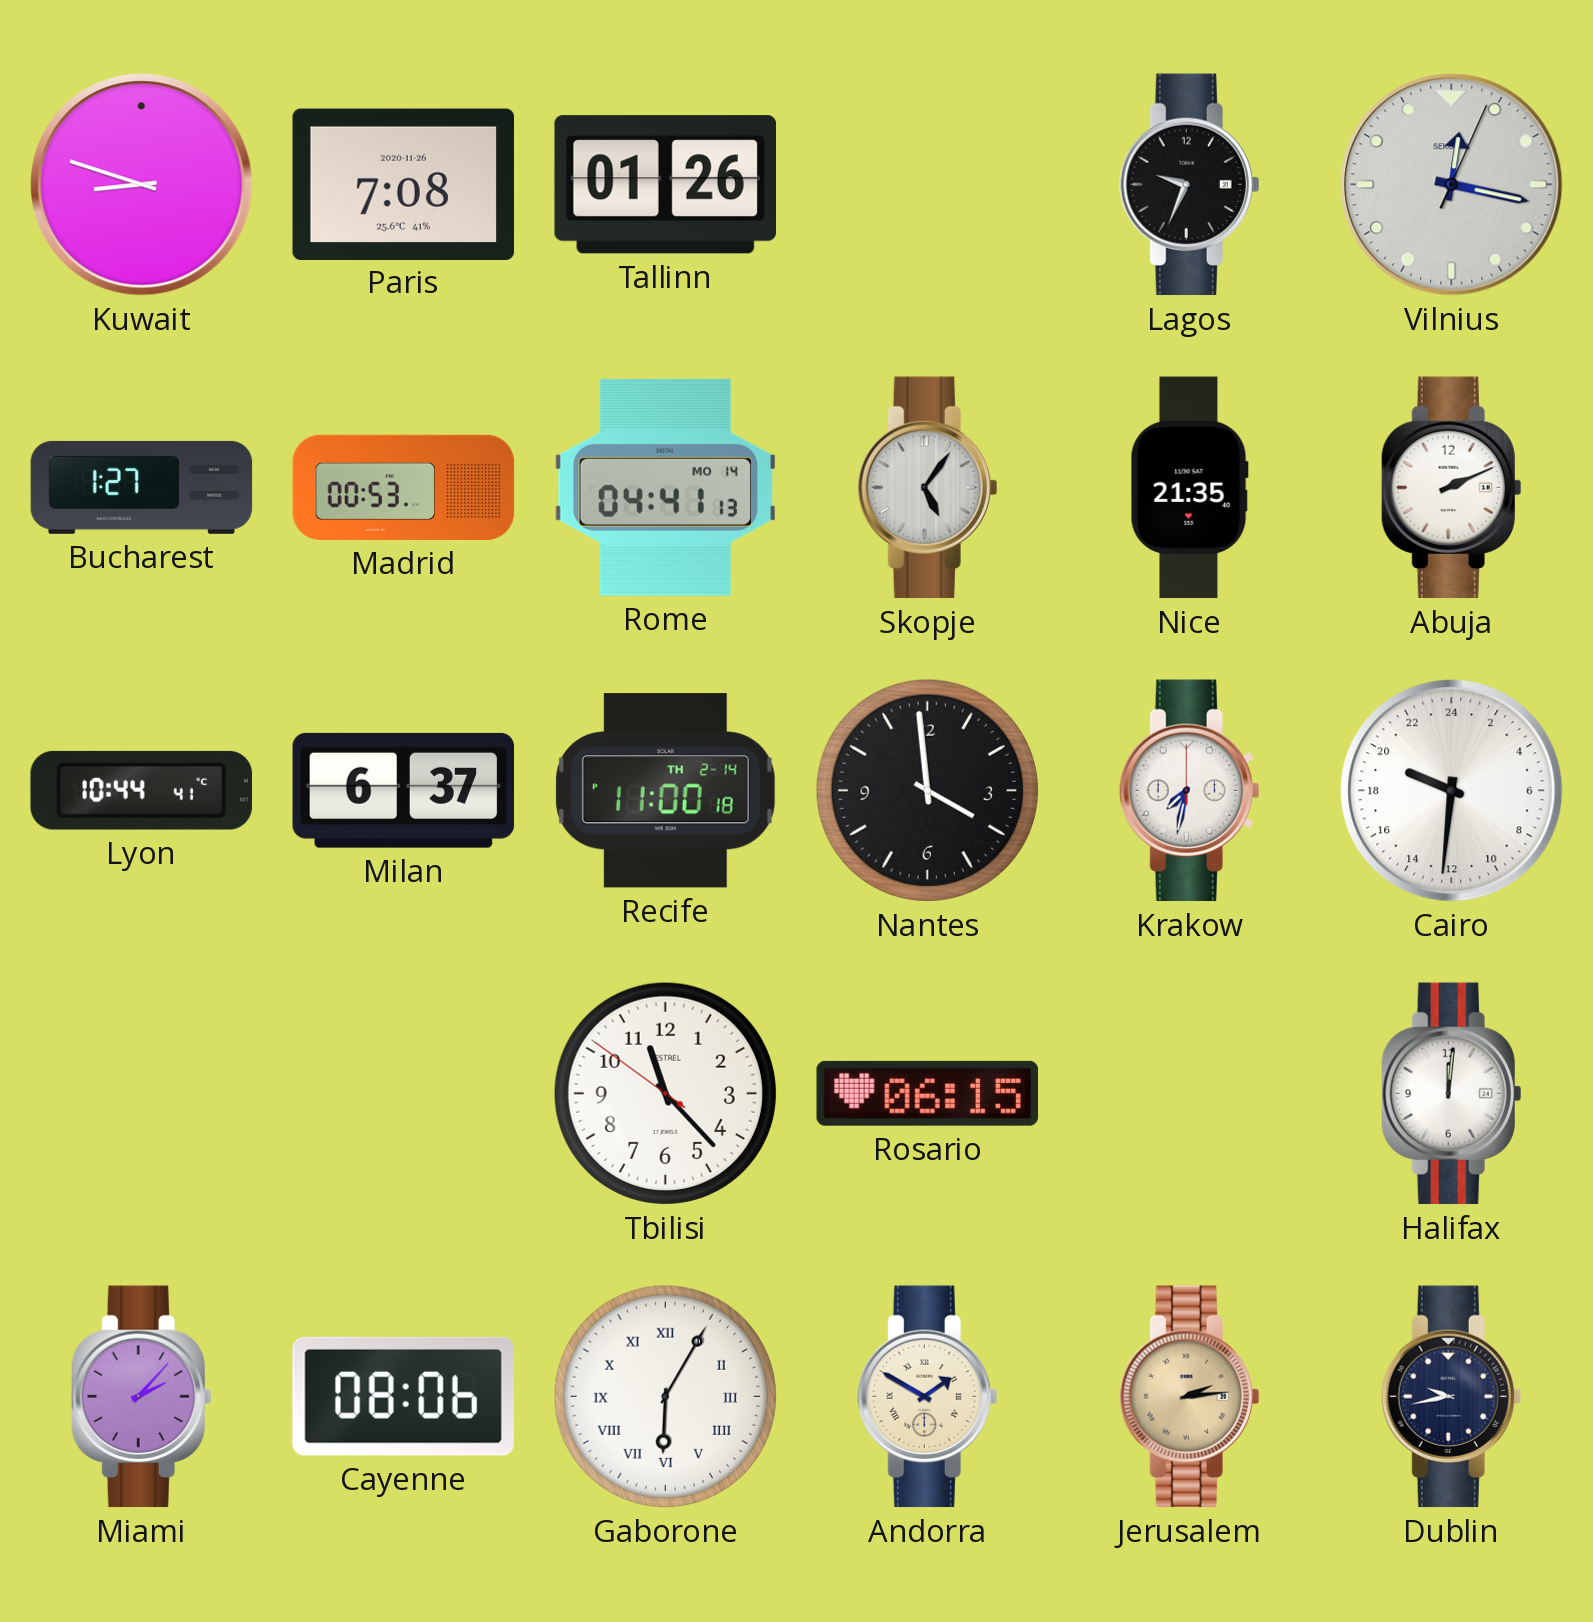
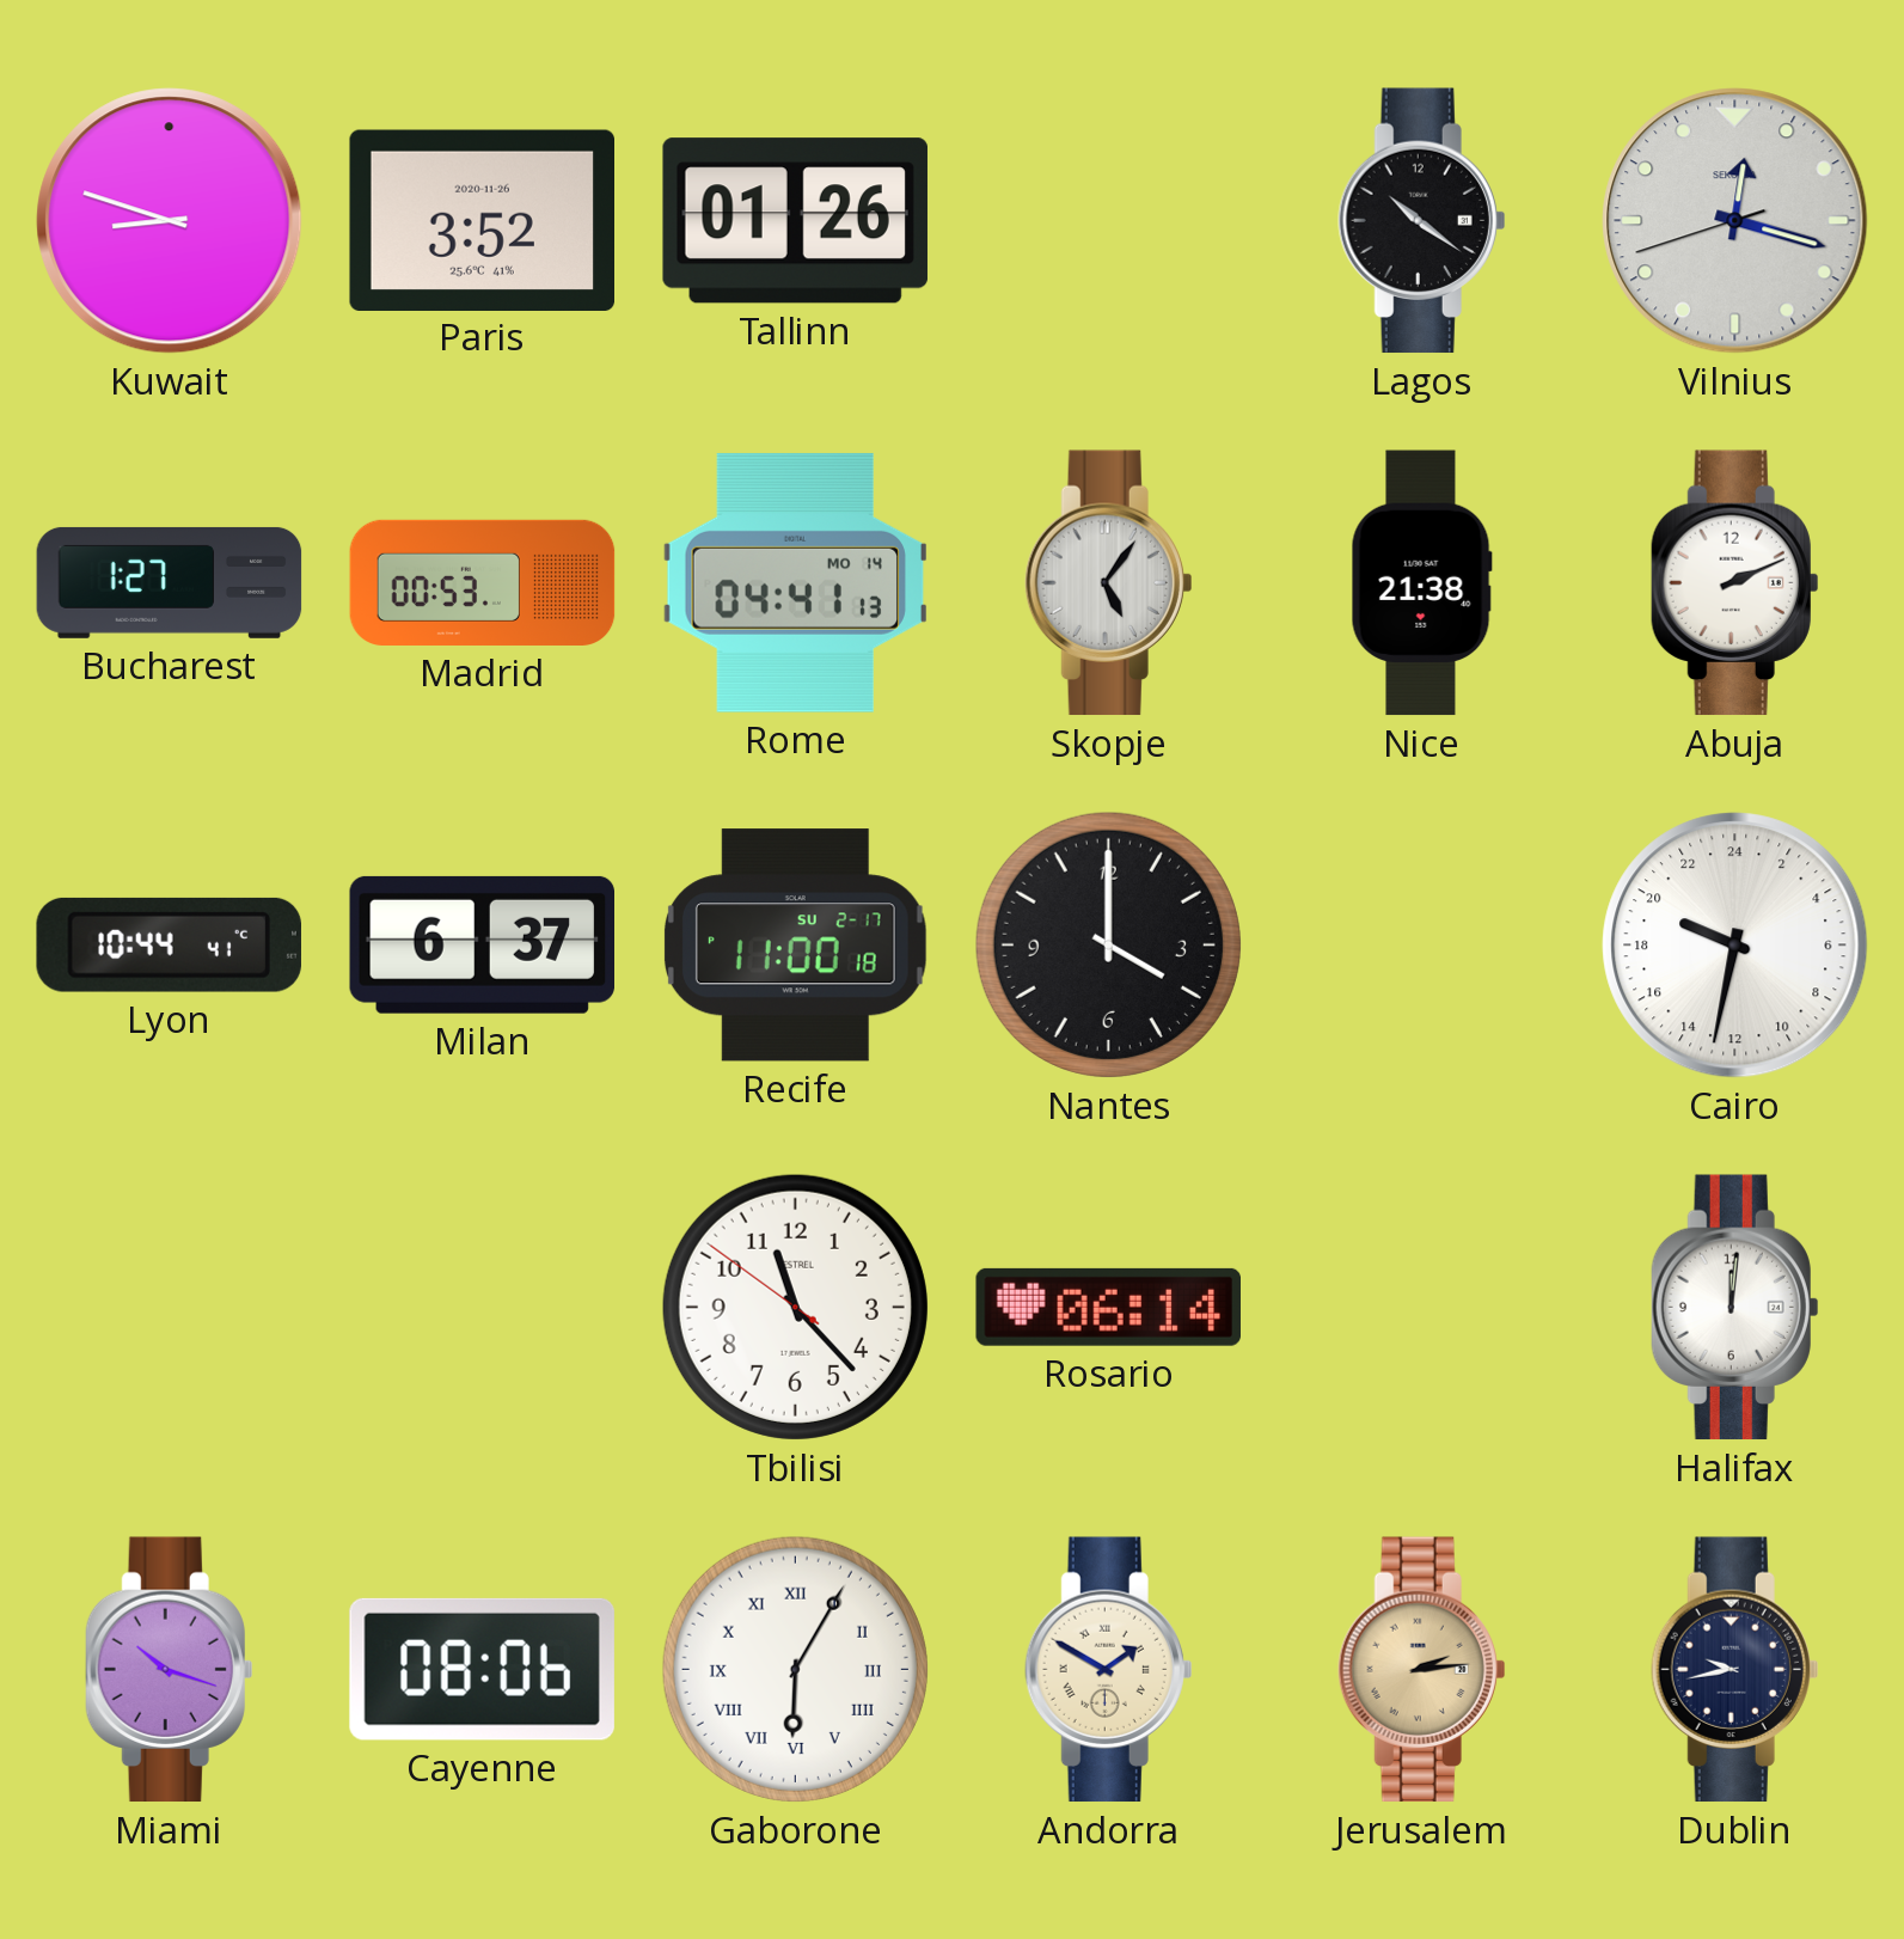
Paris: 7:08 -> 3:52
Lagos: 9:34 -> 10:21
Vilnius: 12:17:04 -> 12:17:42
Nice: 21:35 -> 21:38
Recife date: TH 2-14 -> SU 2-17
Nantes: 3:59 -> 4:00
Krakow: 7:32 -> none
Cairo: 19:31 -> 19:32
Rosario: 06:15 -> 06:14
Miami: 2:07 -> 10:18
